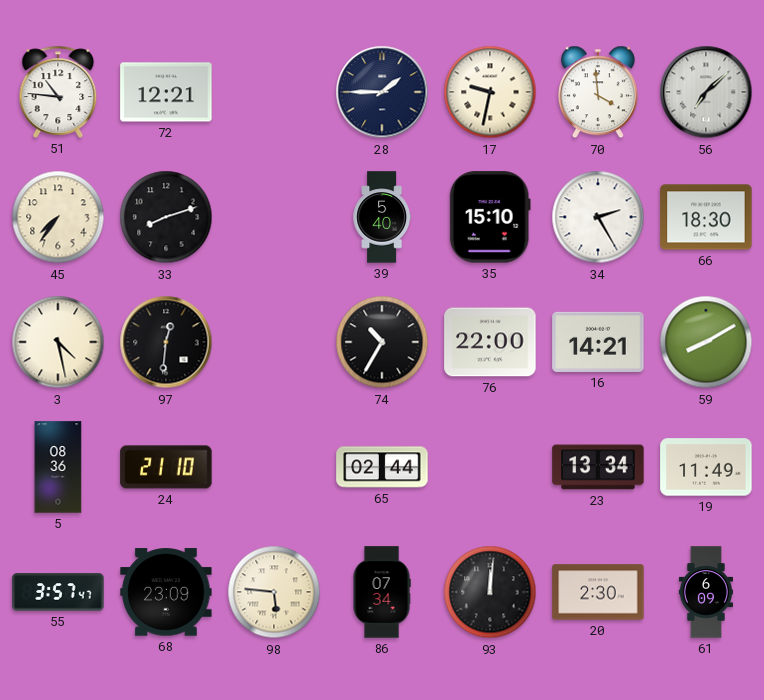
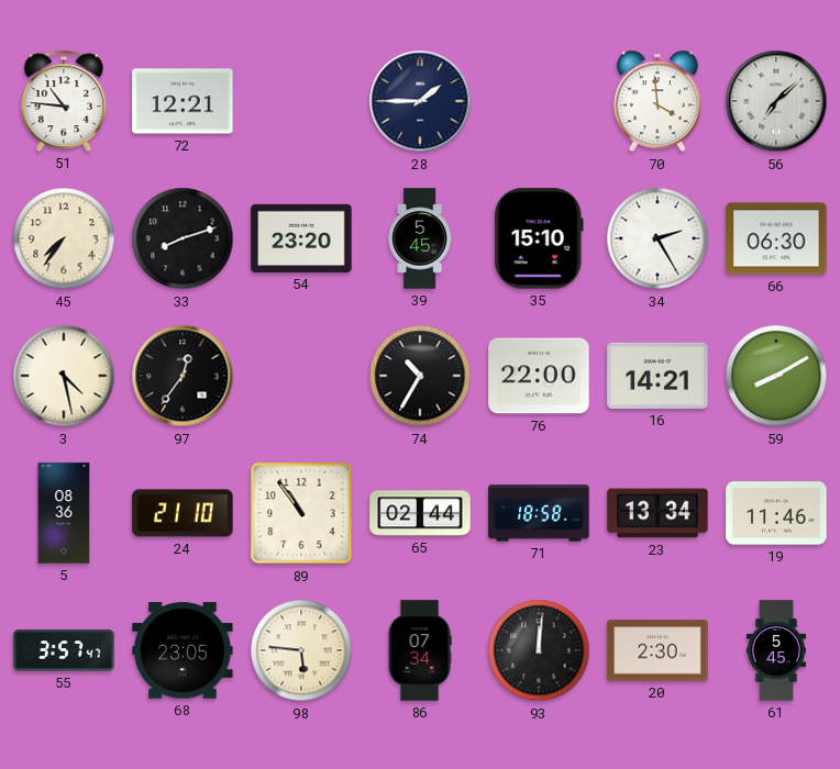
17: 9:32 -> none
54: none -> 23:20
39: 5:40 -> 5:45
66: 18:30 -> 06:30
97: 12:31 -> 12:36
89: none -> 10:54
71: none -> 18:58
19: 11:49 -> 11:46
68: 23:09 -> 23:05
61: 6:09 -> 5:45
